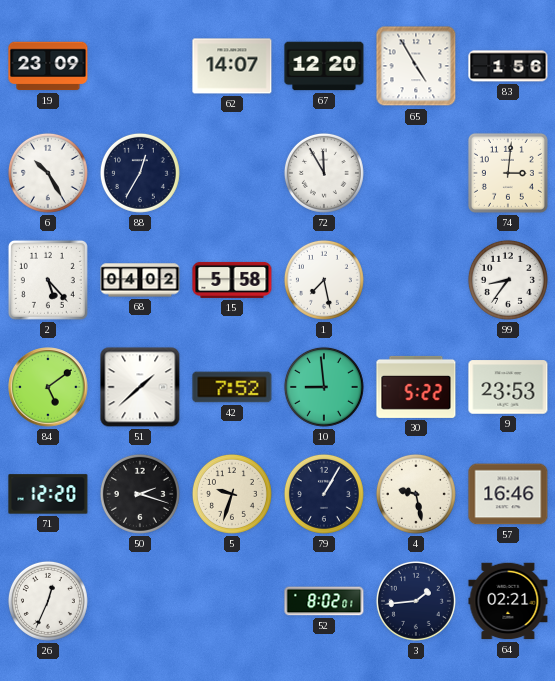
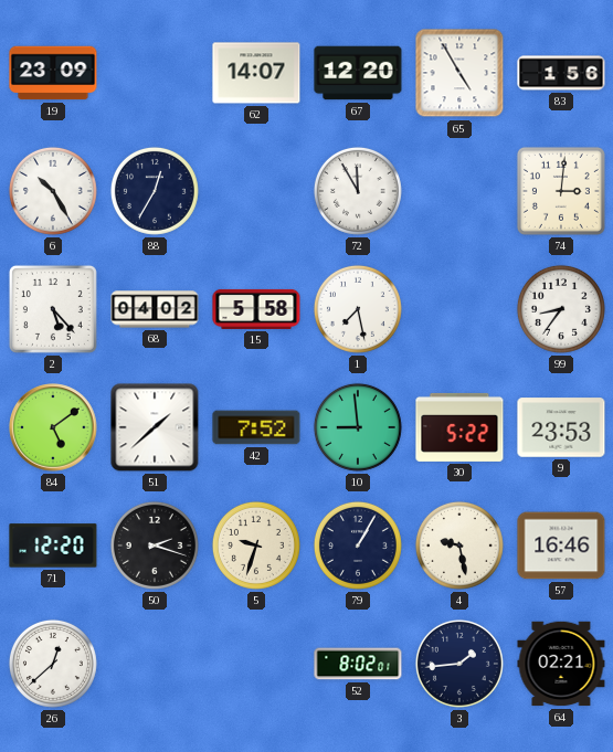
26: 12:34 -> 12:38
